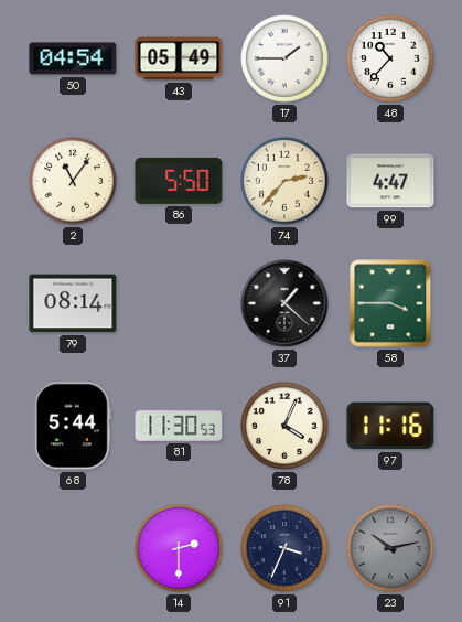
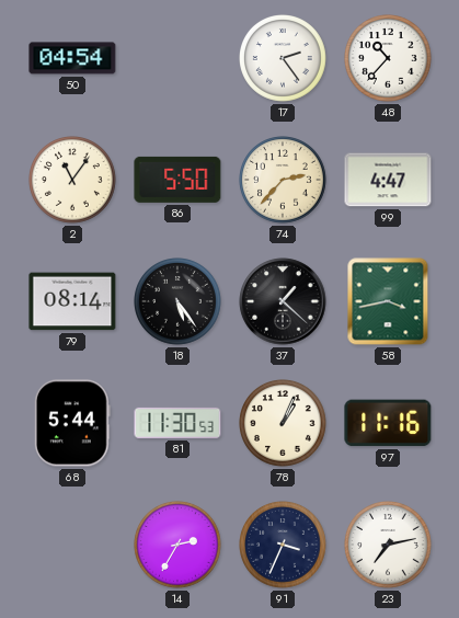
43: 05:49 -> none
17: 1:45 -> 2:24
18: none -> 5:24
58: 3:45 -> 3:43
78: 4:04 -> 1:04
14: 2:30 -> 2:35
23: 10:13 -> 7:13
23 dial: grey -> white
